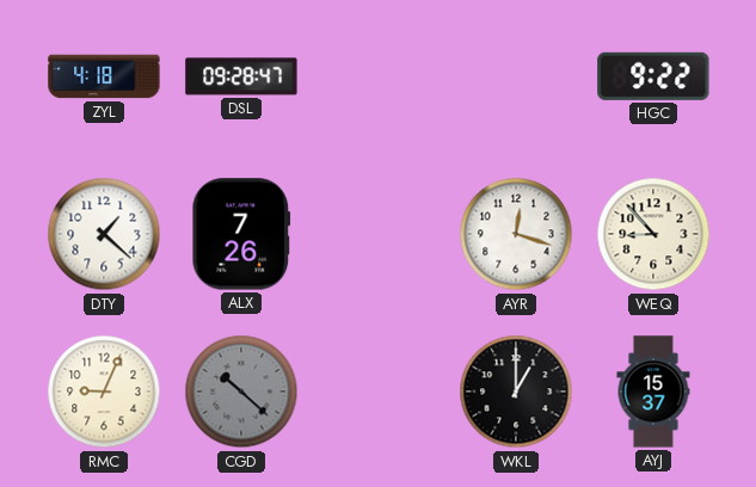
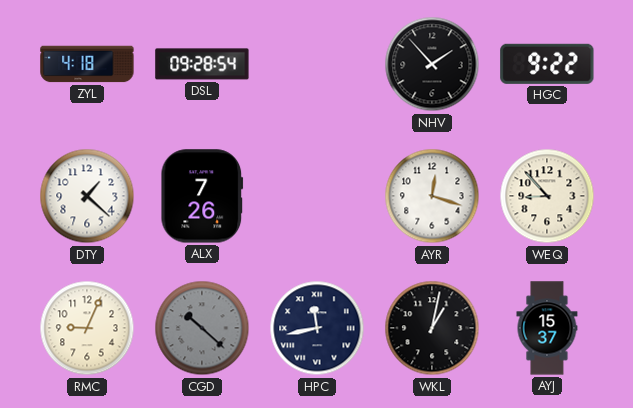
DSL: 09:28:47 -> 09:28:54
NHV: none -> 1:53
HPC: none -> 11:43
WKL: 1:00 -> 1:02
